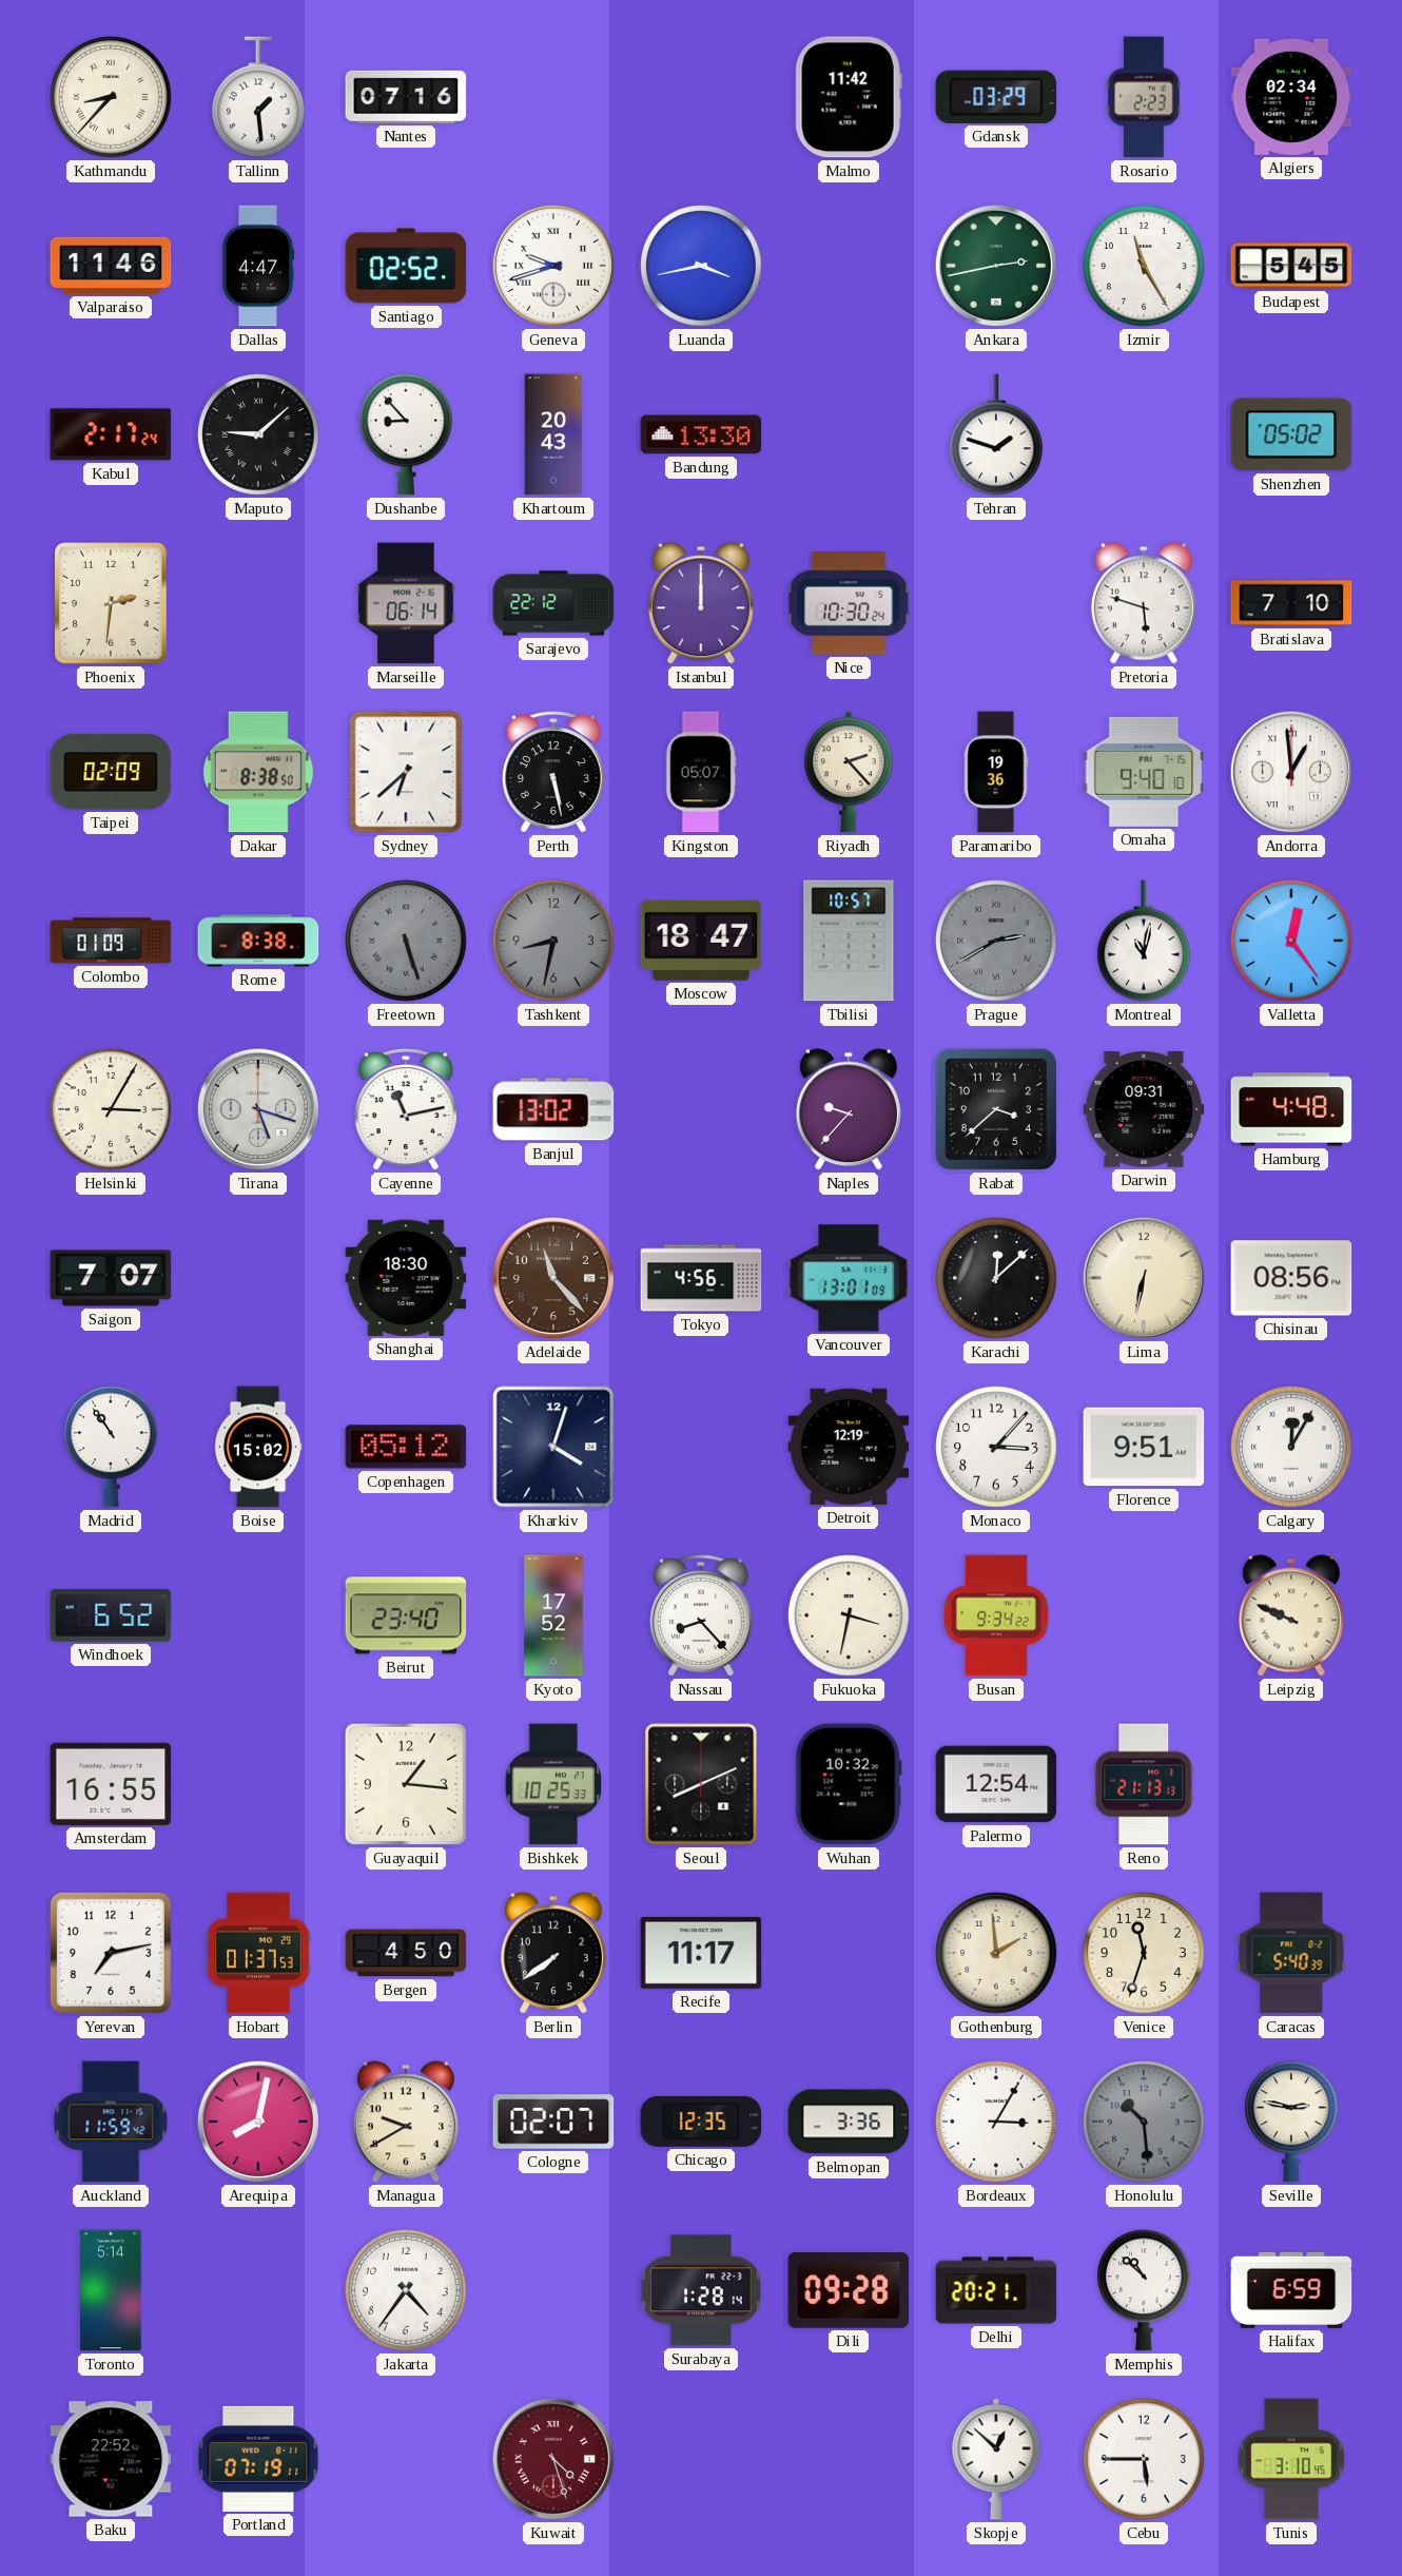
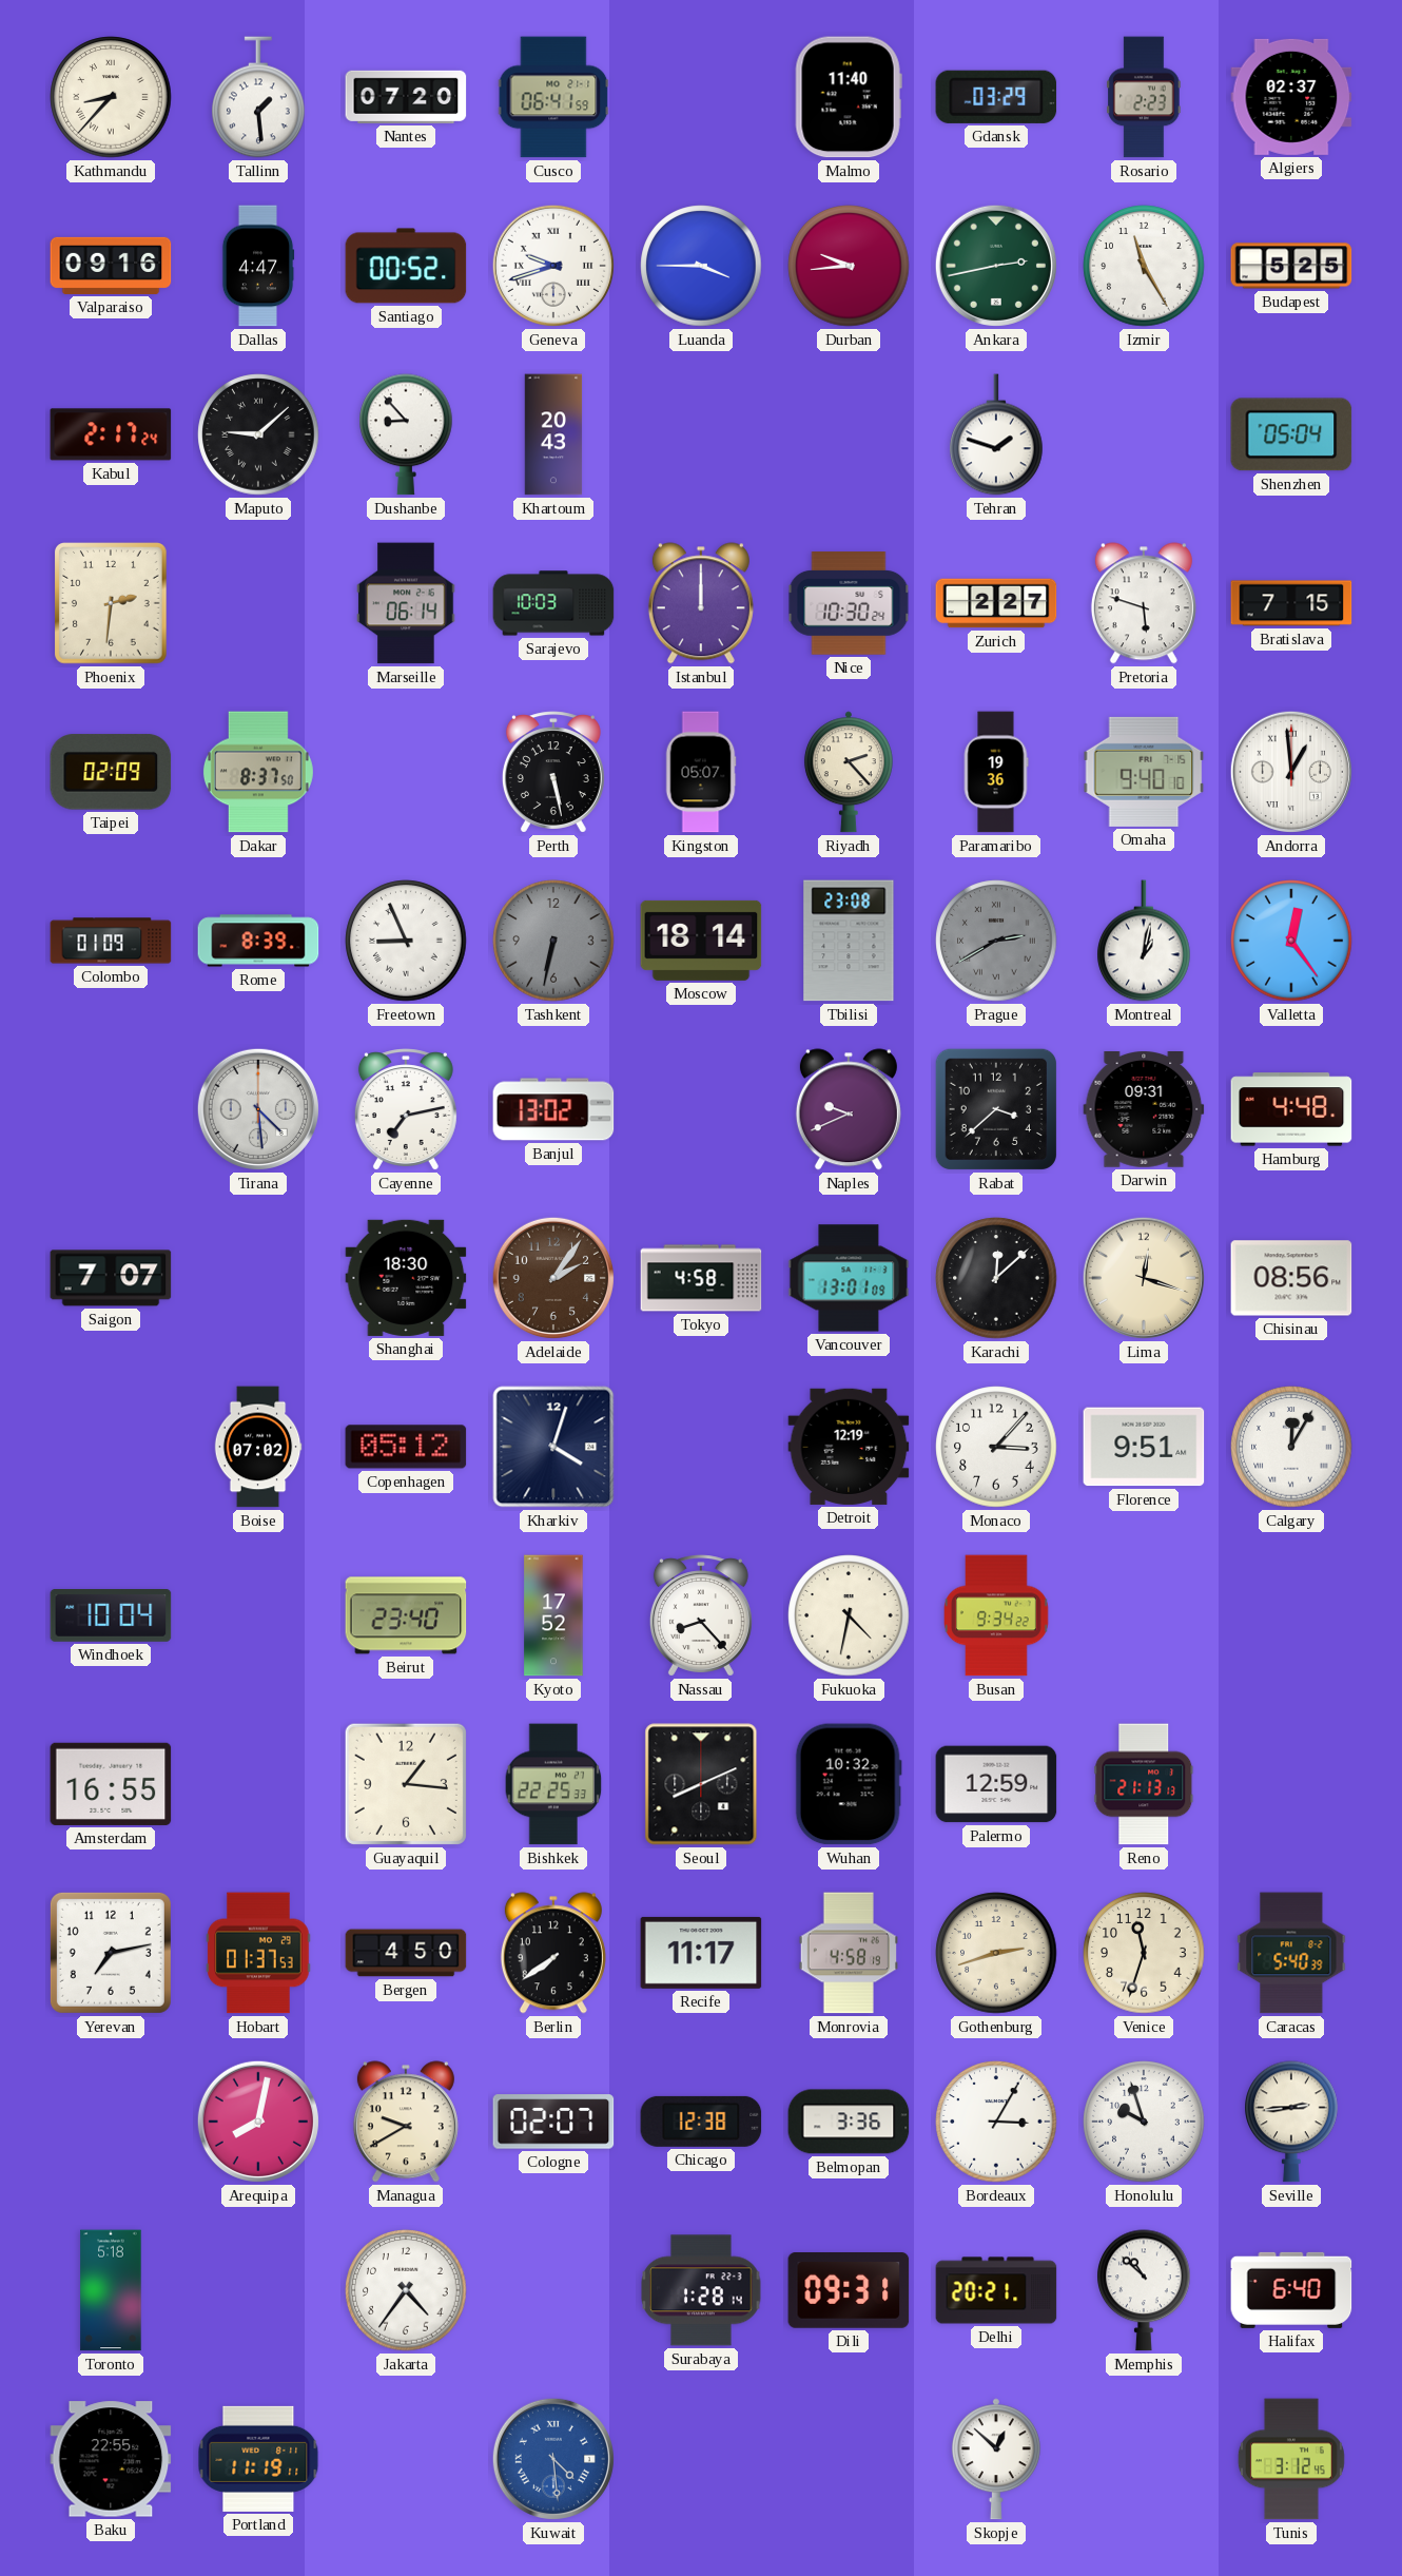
Nantes: 07:16 -> 07:20
Cusco: none -> 06:41
Malmo: 11:42 -> 11:40
Algiers: 02:34 -> 02:37
Valparaiso: 11:46 -> 09:16
Santiago: 02:52 -> 00:52
Luanda: 3:43 -> 3:45
Durban: none -> 9:44
Budapest: 5:45 -> 5:25
Bandung: 13:30 -> none
Shenzhen: 05:02 -> 05:04
Sarajevo: 22:12 -> 10:03
Zurich: none -> 2:27
Bratislava: 7:10 -> 7:15
Dakar: 8:38 -> 8:37
Sydney: 6:38 -> none
Rome: 8:38 -> 8:39
Freetown: 5:27 -> 8:56
Freetown dial: grey -> white
Tashkent: 8:32 -> 6:32
Moscow: 18:47 -> 18:14
Tbilisi: 10:57 -> 23:08
Montreal: 11:02 -> 1:02
Helsinki: 3:05 -> none
Tirana: 5:18 -> 4:29
Cayenne: 11:13 -> 7:13
Naples: 9:37 -> 9:41
Adelaide: 11:23 -> 2:06
Tokyo: 4:56 -> 4:58
Lima: 6:32 -> 12:18
Madrid: 10:54 -> none
Boise: 15:02 -> 07:02
Windhoek: 6:52 -> 10:04
Fukuoka: 3:32 -> 4:32
Leipzig: 9:49 -> none
Bishkek: 10:25 -> 22:25
Palermo: 12:54 -> 12:59
Monrovia: none -> 4:58
Gothenburg: 1:59 -> 2:42
Auckland: 11:59 -> none
Chicago: 12:35 -> 12:38
Honolulu: 10:29 -> 9:57
Honolulu dial: grey -> white
Seville: 2:47 -> 2:44
Toronto: 5:14 -> 5:18
Dili: 09:28 -> 09:31
Halifax: 6:59 -> 6:40
Baku: 22:52 -> 22:55
Portland: 07:19 -> 11:19
Kuwait: 4:27 -> 4:29
Kuwait dial: burgundy -> blue
Cebu: 5:45 -> none
Tunis: 3:10 -> 3:12
